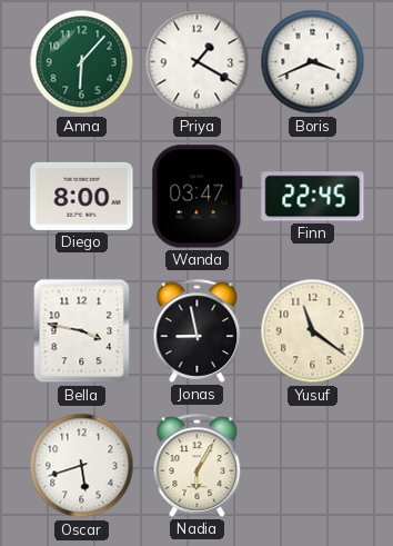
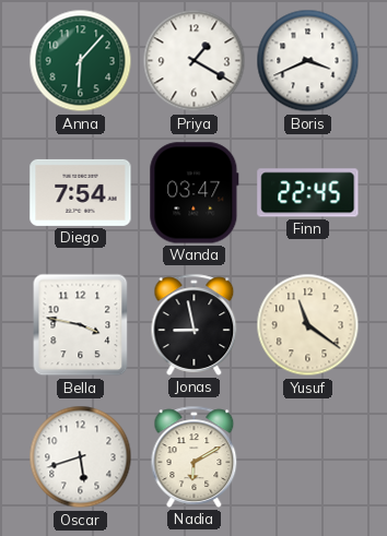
Diego: 8:00 -> 7:54
Nadia: 6:05 -> 6:10
